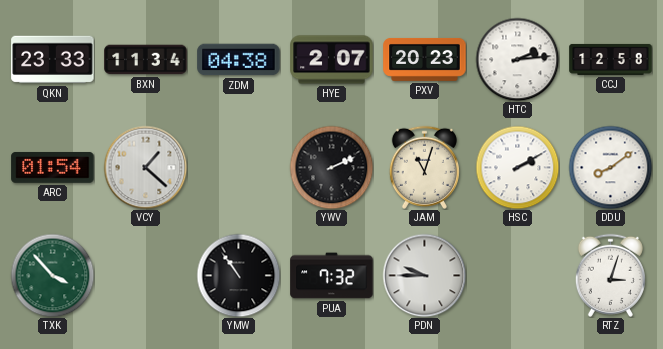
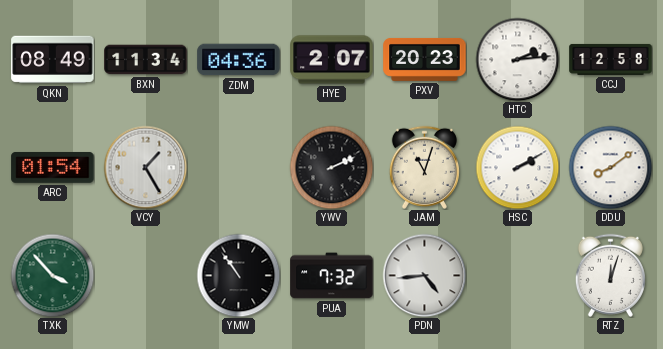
QKN: 23:33 -> 08:49
ZDM: 04:38 -> 04:36
VCY: 1:22 -> 1:25
PDN: 9:45 -> 4:44
RTZ: 3:03 -> 12:03
